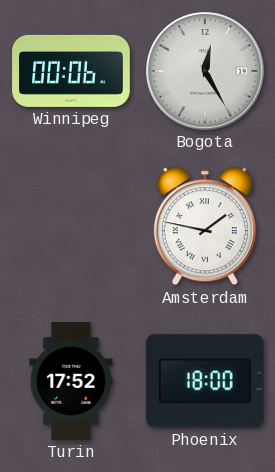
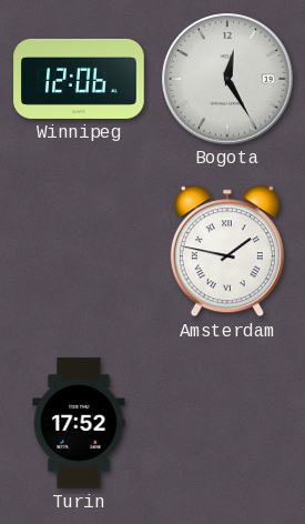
Winnipeg: 00:06 -> 12:06
Phoenix: 18:00 -> none
